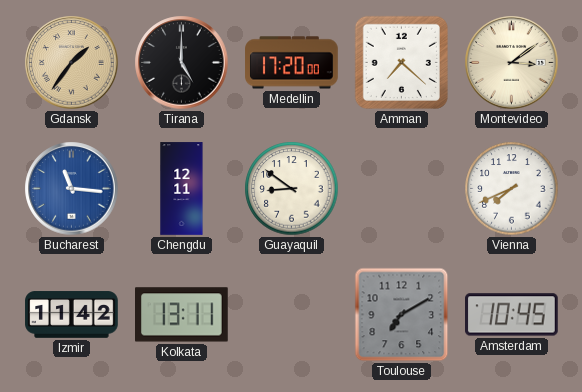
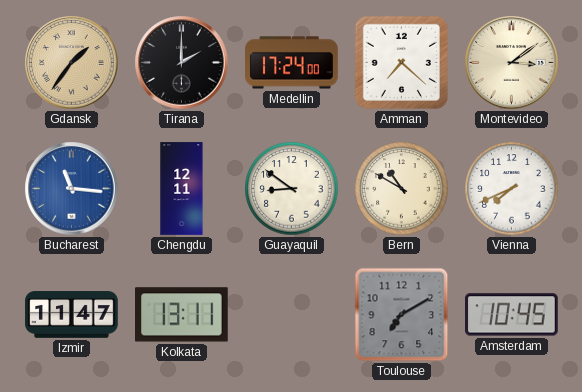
Tirana: 5:00 -> 2:00
Medellin: 17:20 -> 17:24
Bern: none -> 10:50
Izmir: 11:42 -> 11:47
